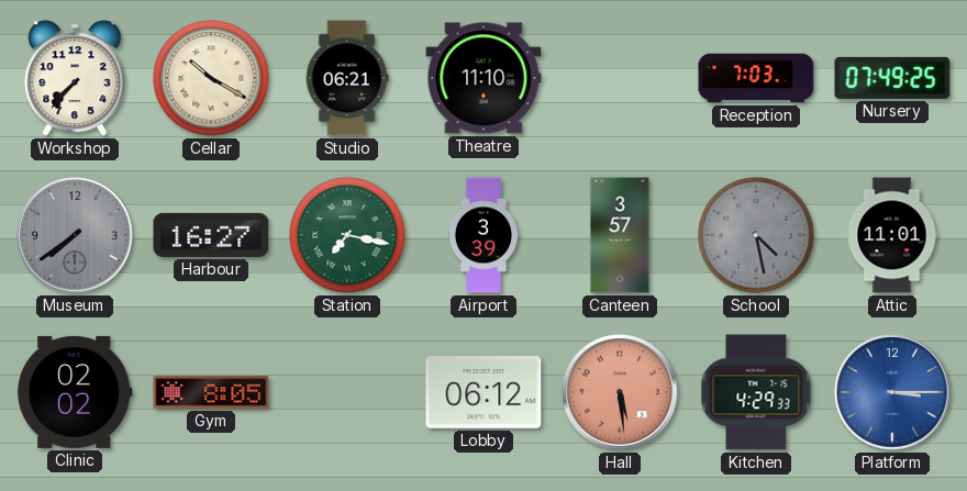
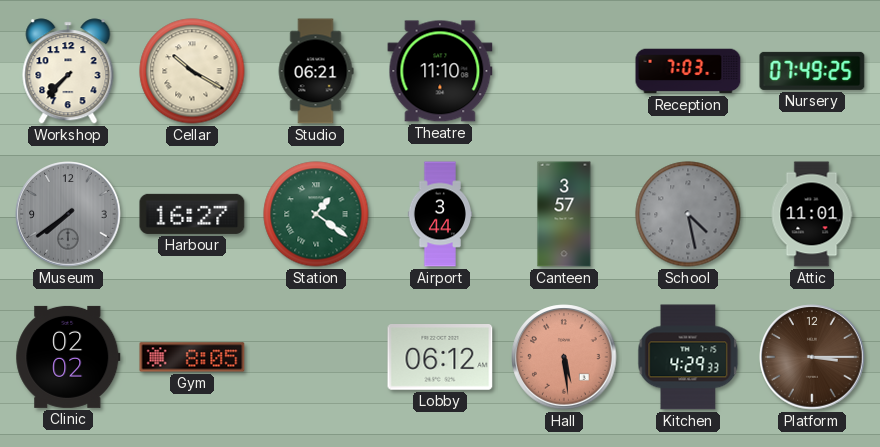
Station: 7:17 -> 1:21
Airport: 3:39 -> 3:44
Platform dial: blue -> brown
